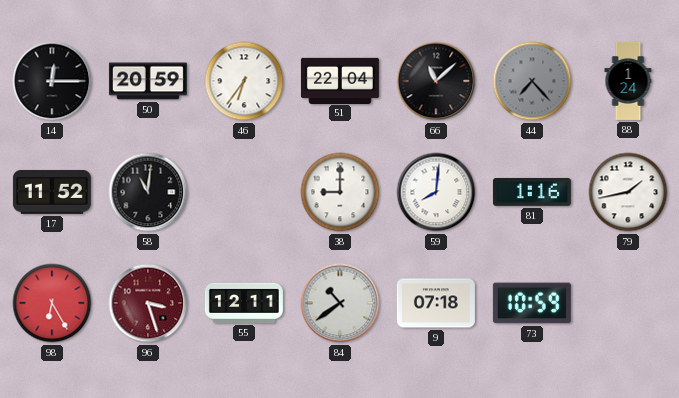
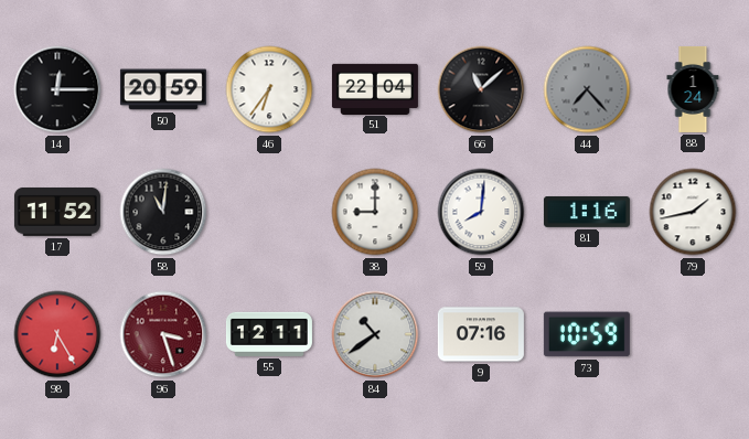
9: 07:18 -> 07:16
